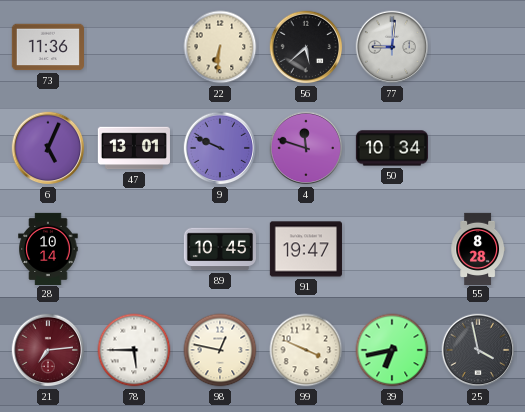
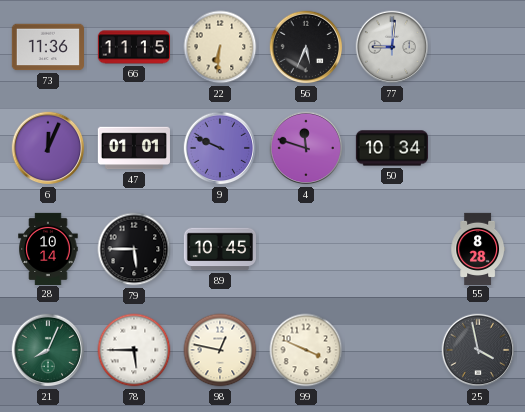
66: none -> 11:15
56: 5:38 -> 5:34
6: 5:04 -> 12:04
47: 13:01 -> 01:01
79: none -> 5:45
91: 19:47 -> none
21: 7:14 -> 8:04
21 dial: burgundy -> green
39: 6:43 -> none
